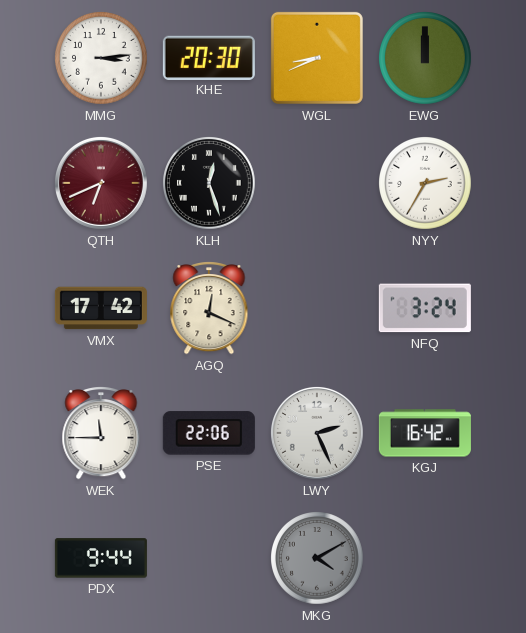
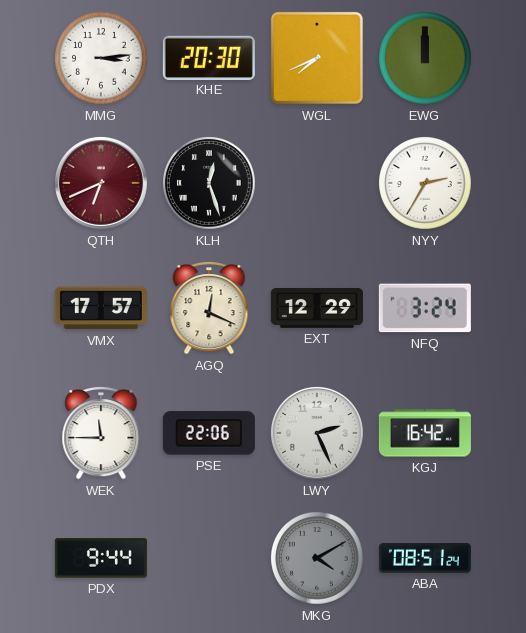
WGL: 8:41 -> 7:41
VMX: 17:42 -> 17:57
EXT: none -> 12:29
ABA: none -> 08:51
